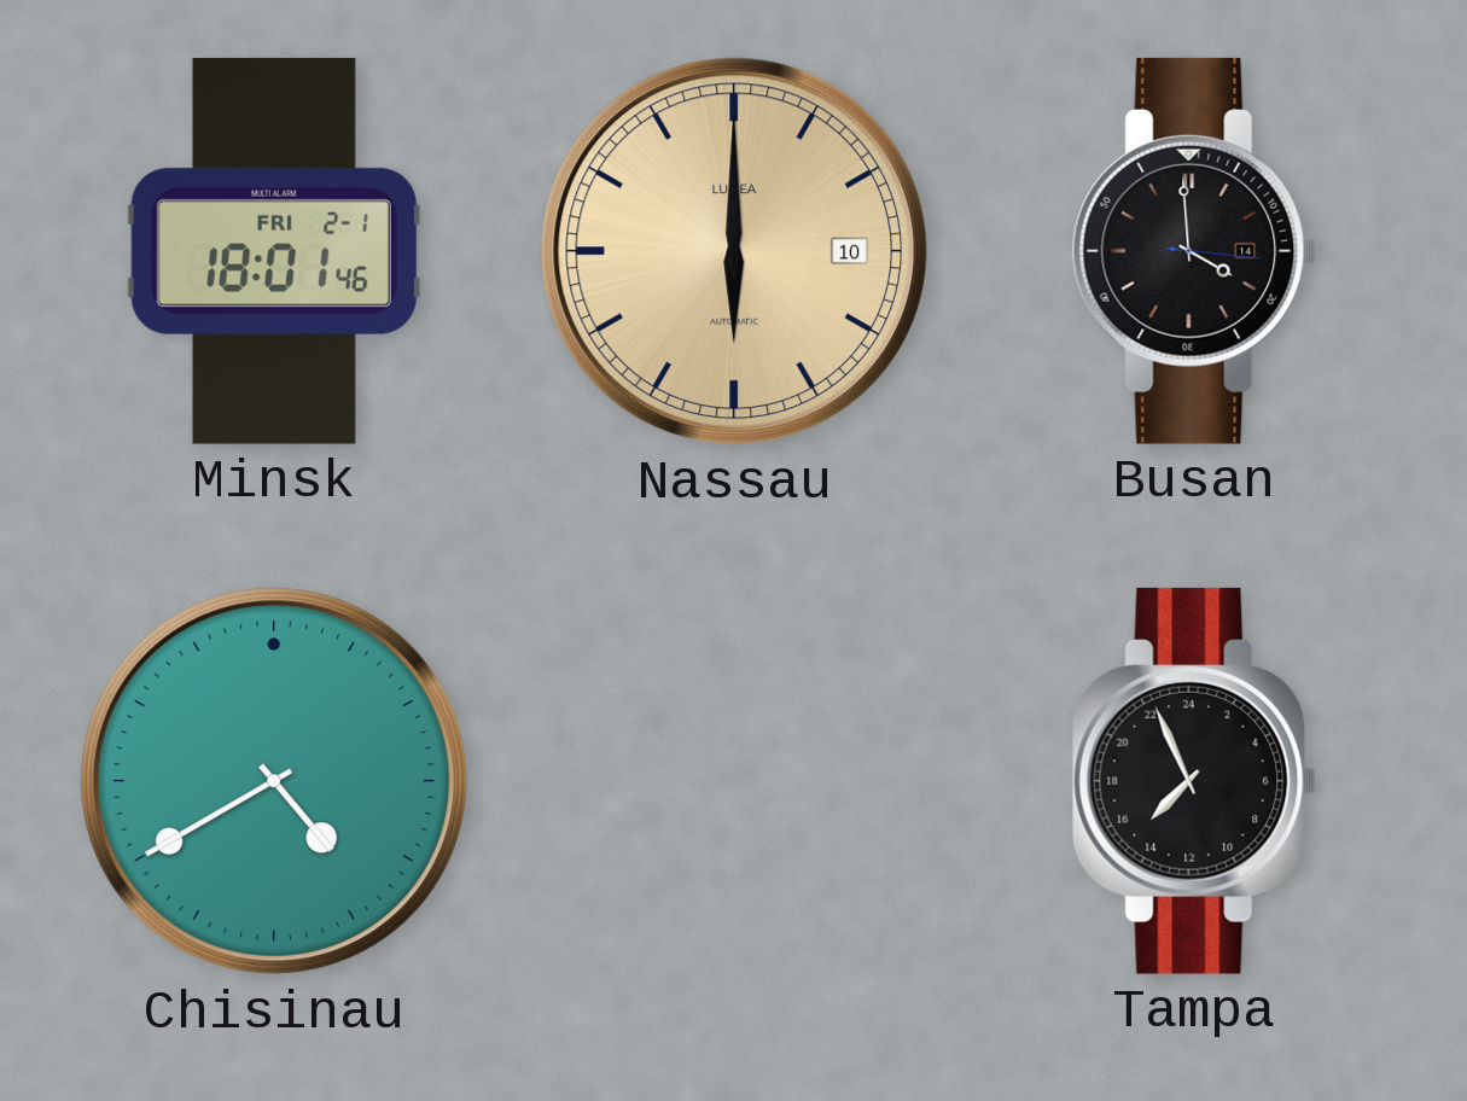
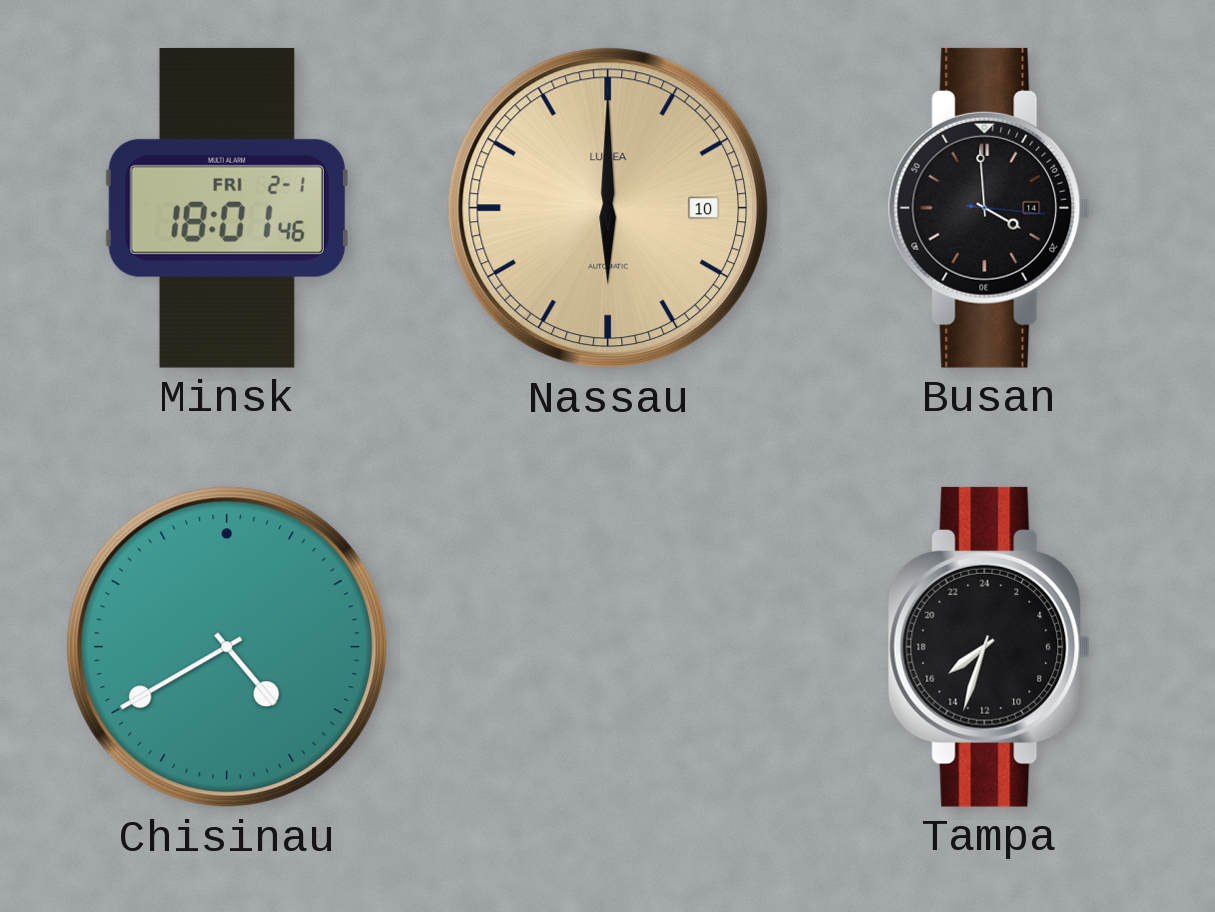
Tampa: 14:56 -> 15:33
